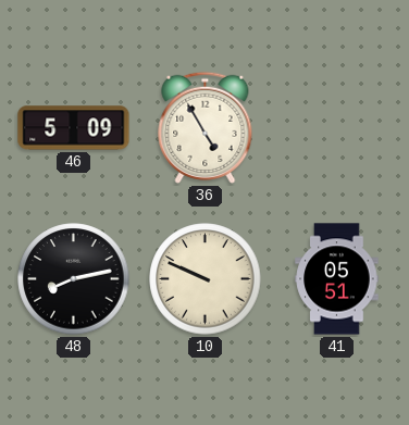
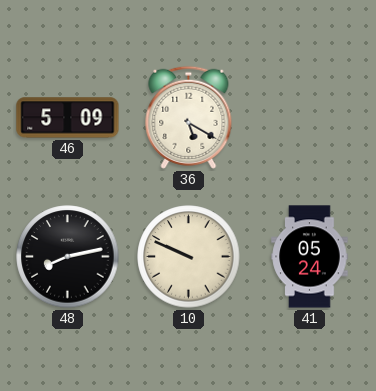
36: 4:55 -> 5:20
41: 05:51 -> 05:24
